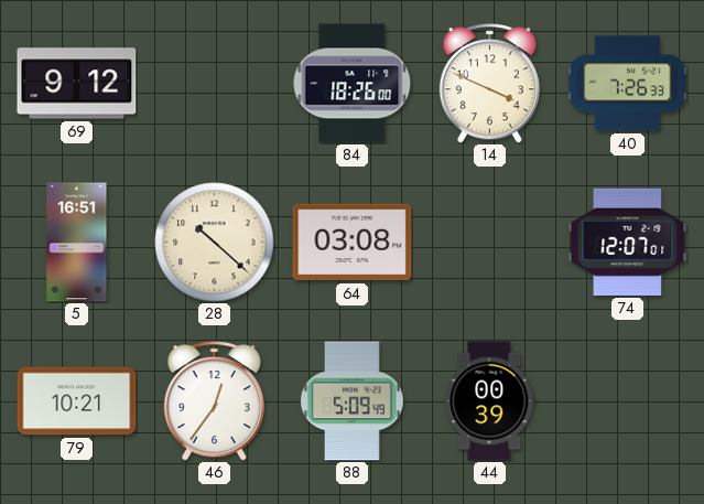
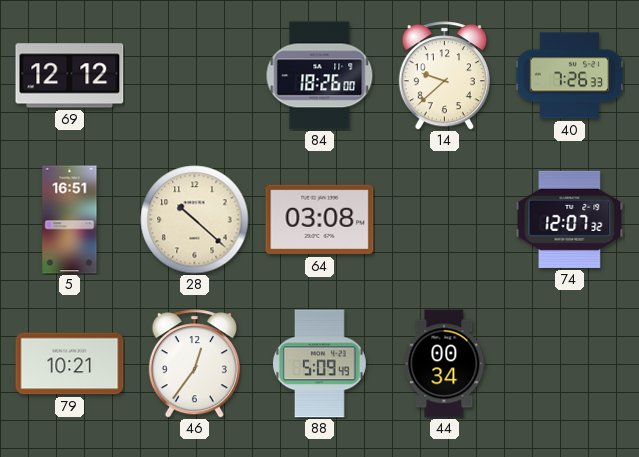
69: 9:12 -> 12:12
14: 3:49 -> 9:38
74: 12:07:01 -> 12:07:32
44: 00:39 -> 00:34
